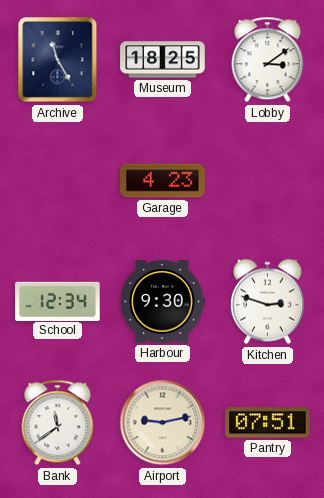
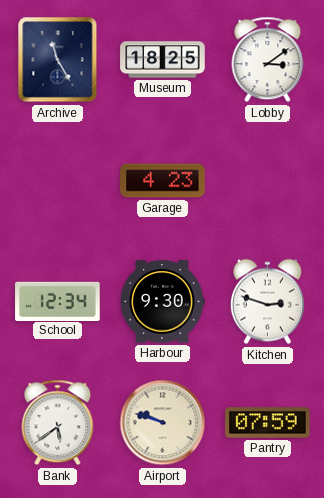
Bank: 11:39 -> 5:39
Airport: 9:13 -> 9:48
Pantry: 07:51 -> 07:59
